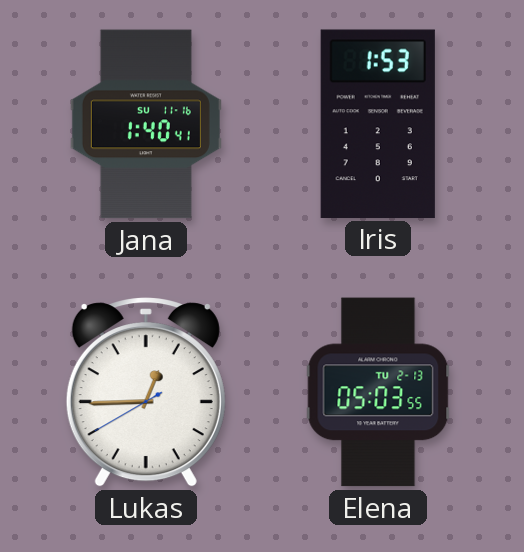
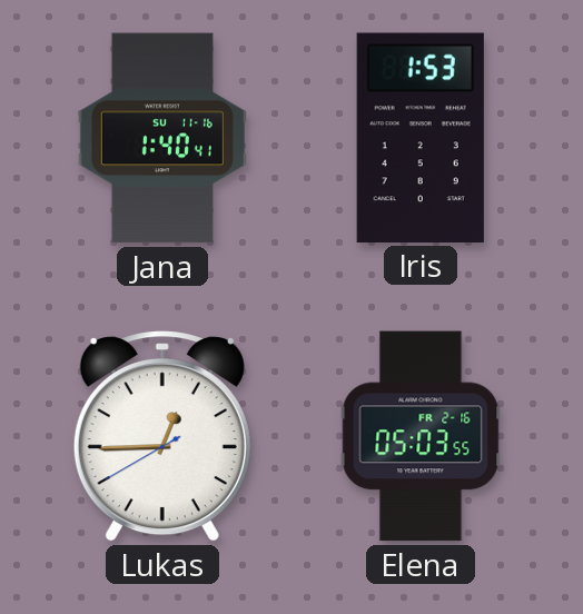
Elena date: TU 2-13 -> FR 2-16
